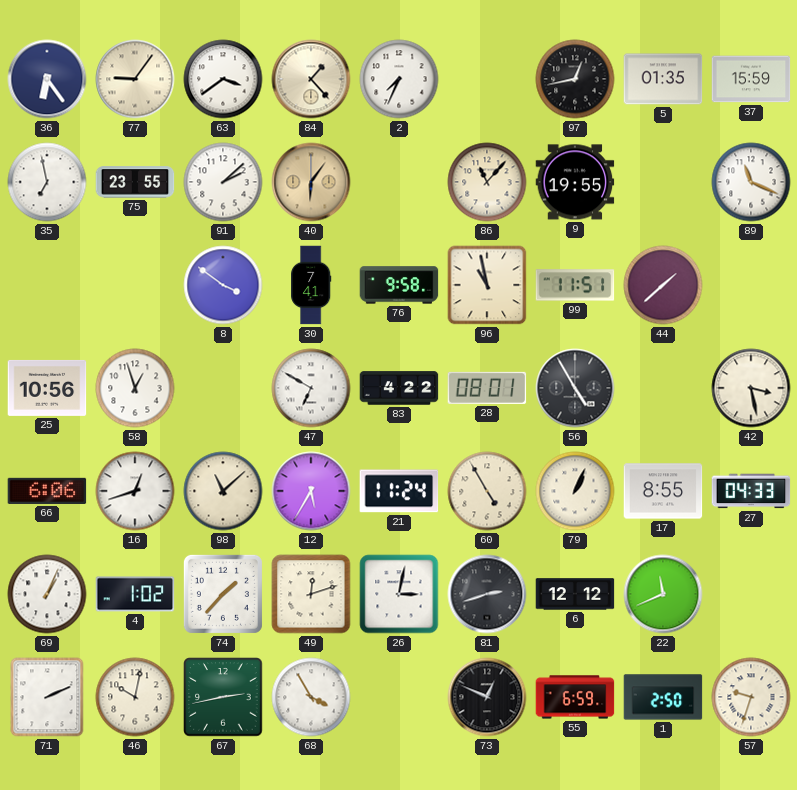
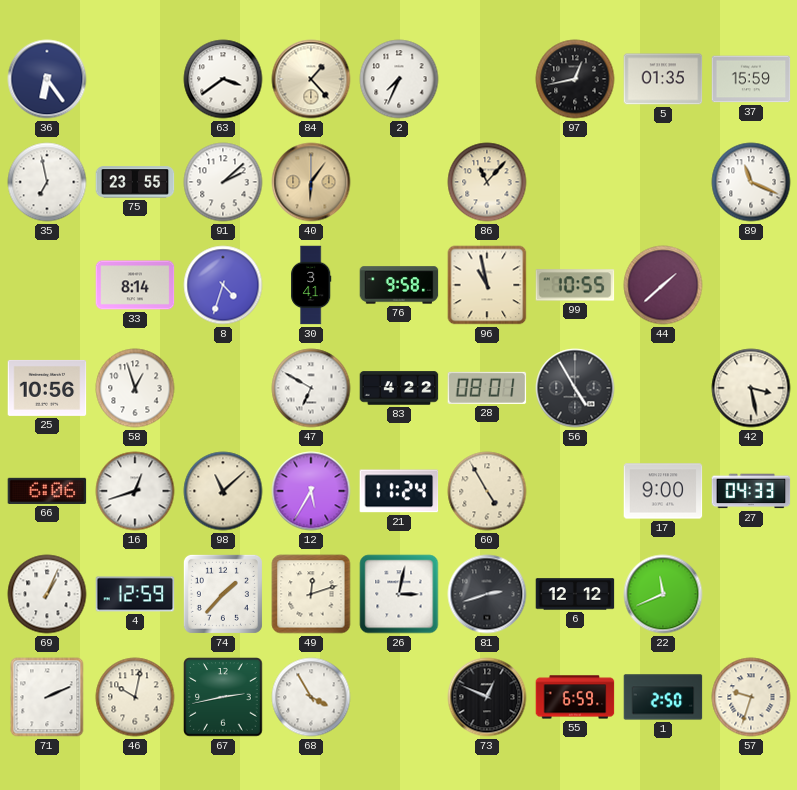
77: 9:06 -> none
9: 19:55 -> none
33: none -> 8:14
8: 3:51 -> 4:33
30: 7:41 -> 3:41
99: 11:51 -> 10:55
79: 1:04 -> none
17: 8:55 -> 9:00
4: 1:02 -> 12:59
